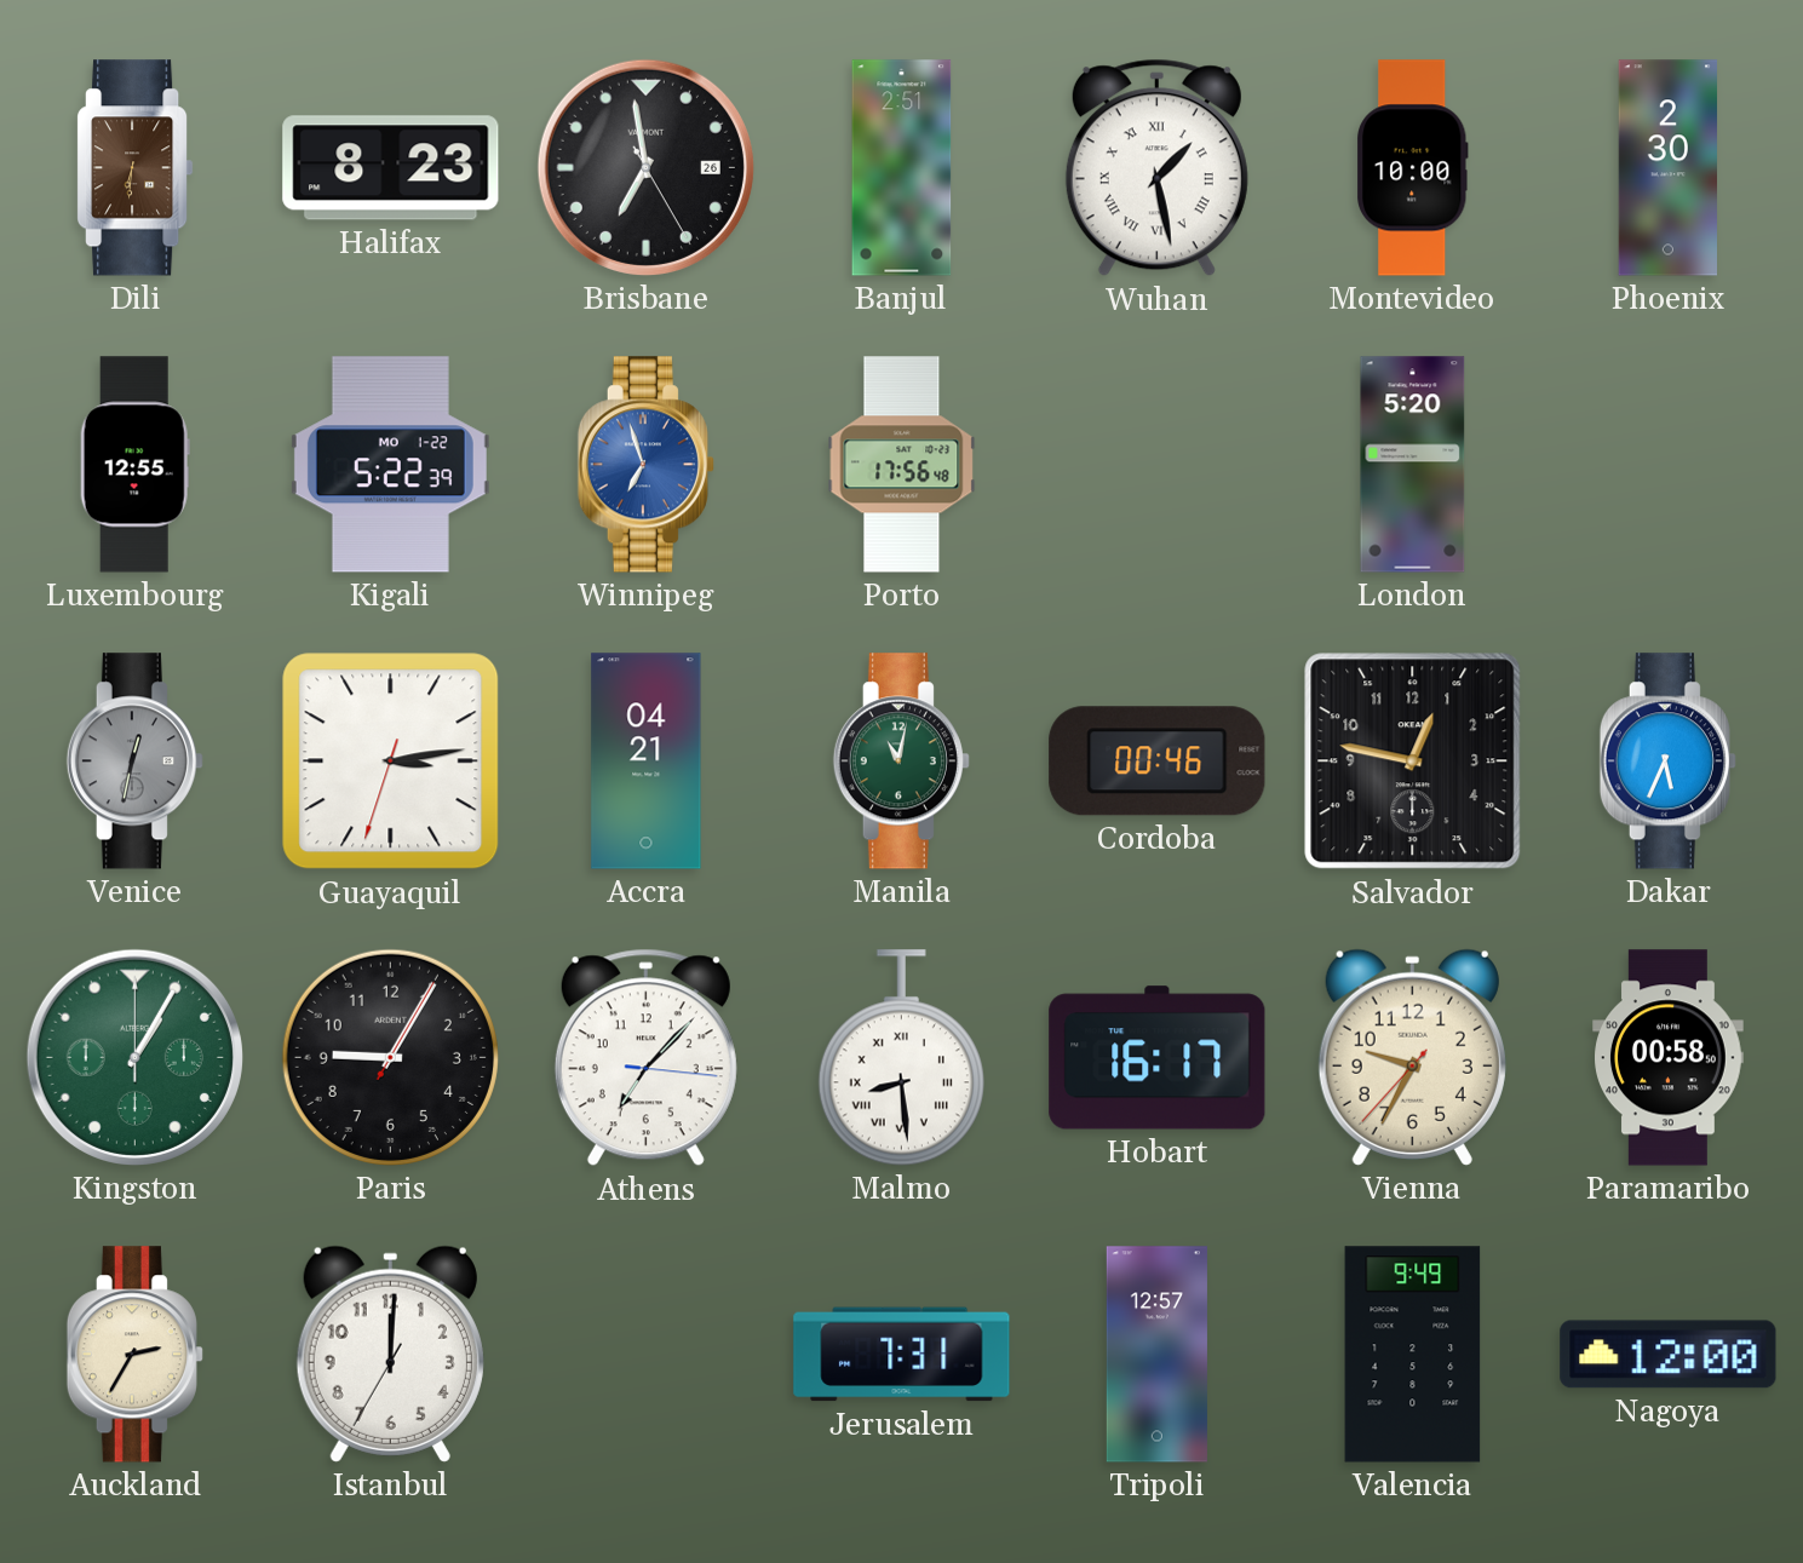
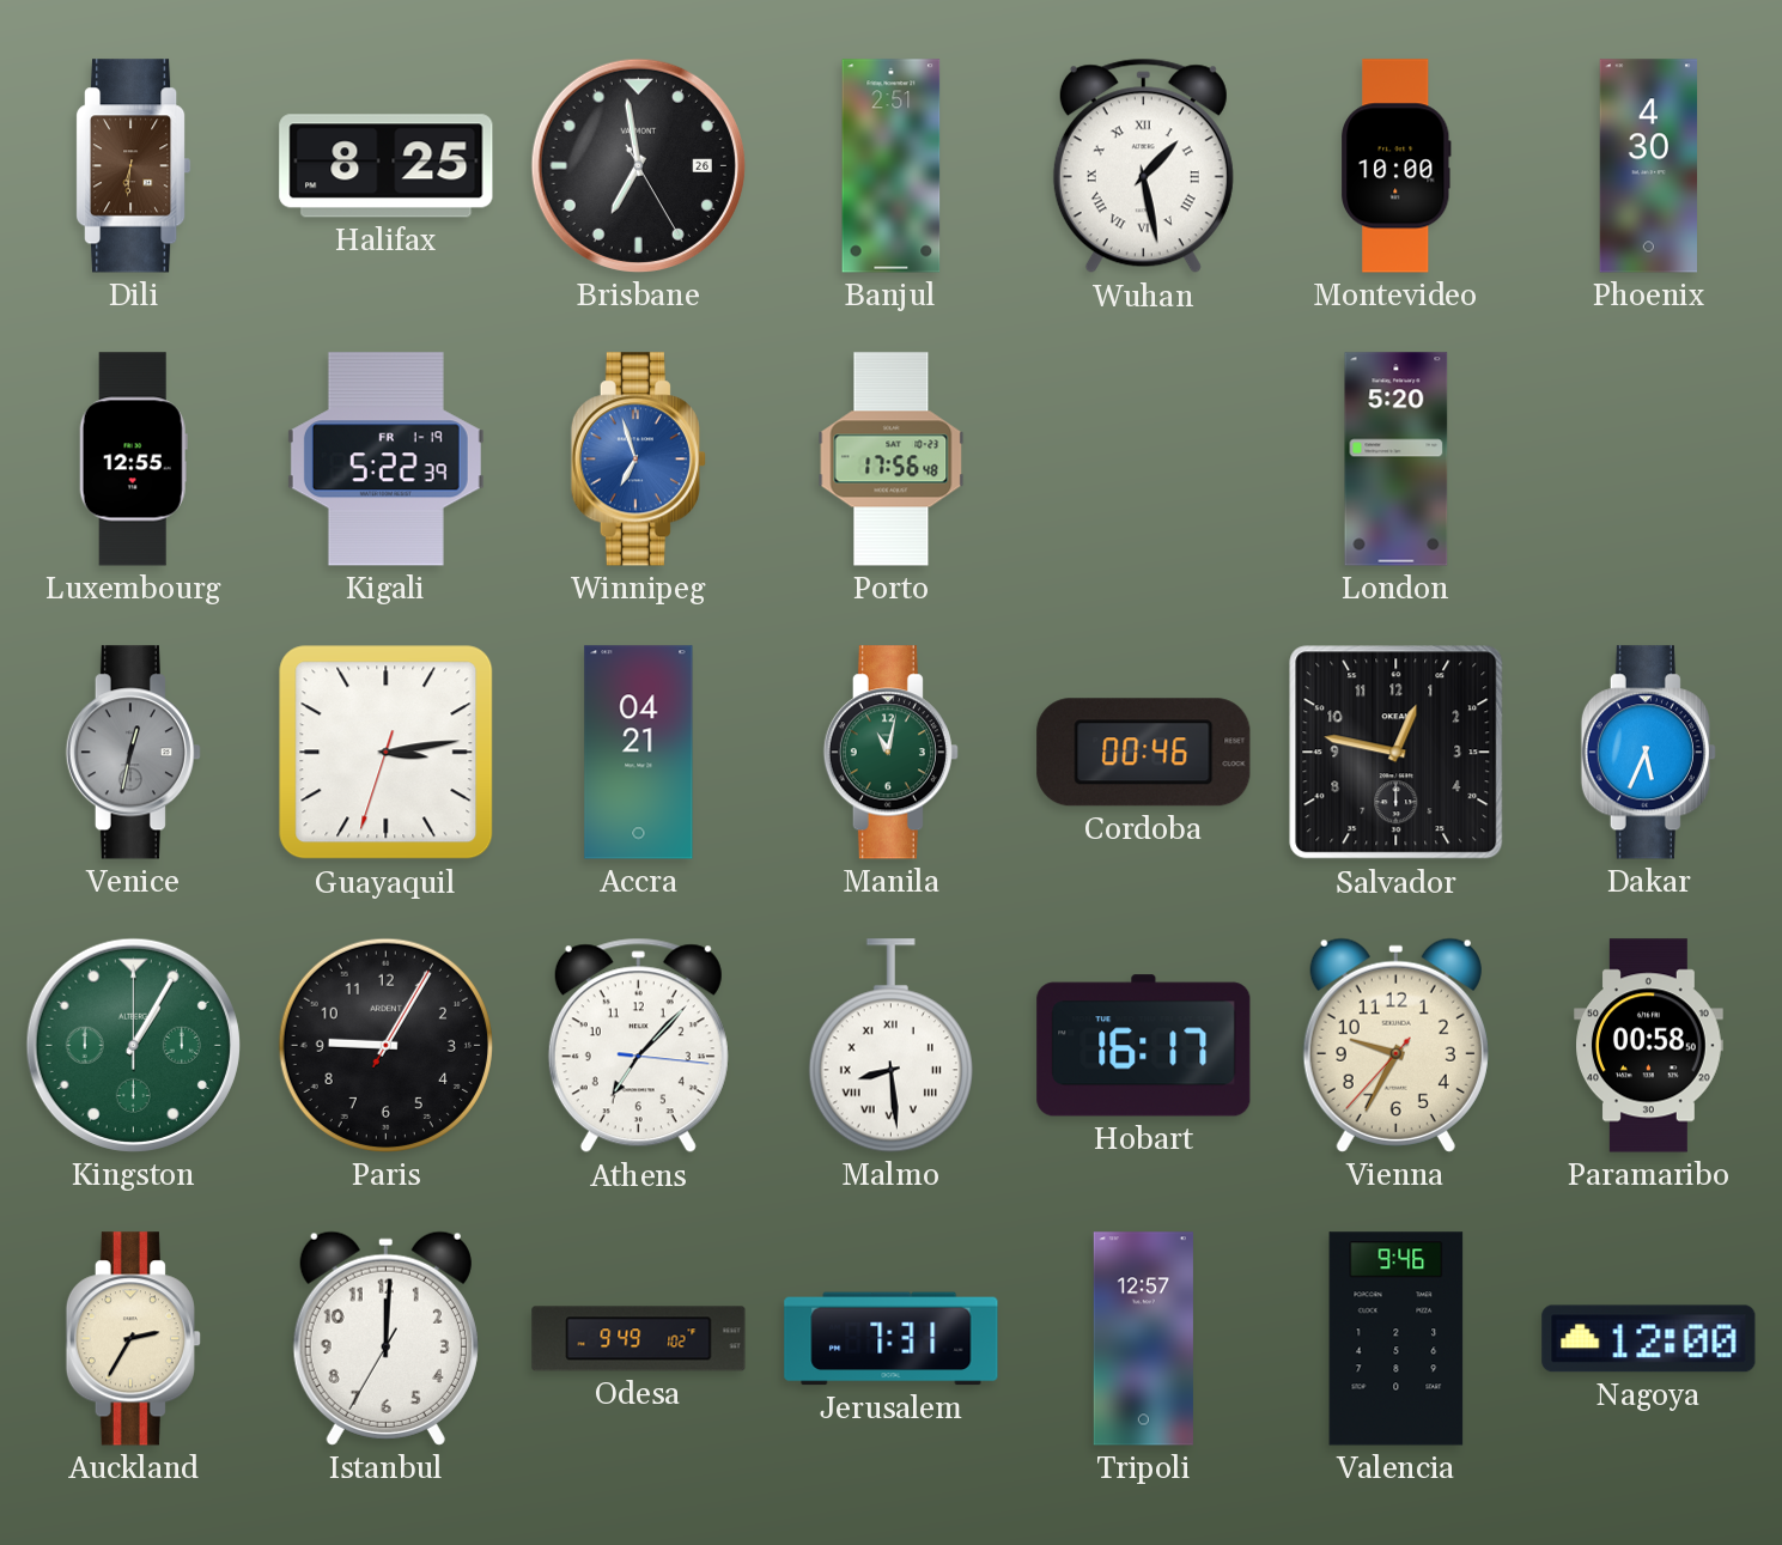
Halifax: 8:23 -> 8:25
Phoenix: 2:30 -> 4:30
Kigali date: MO 1-22 -> FR 1-19
Odesa: none -> 9:49
Valencia: 9:49 -> 9:46
